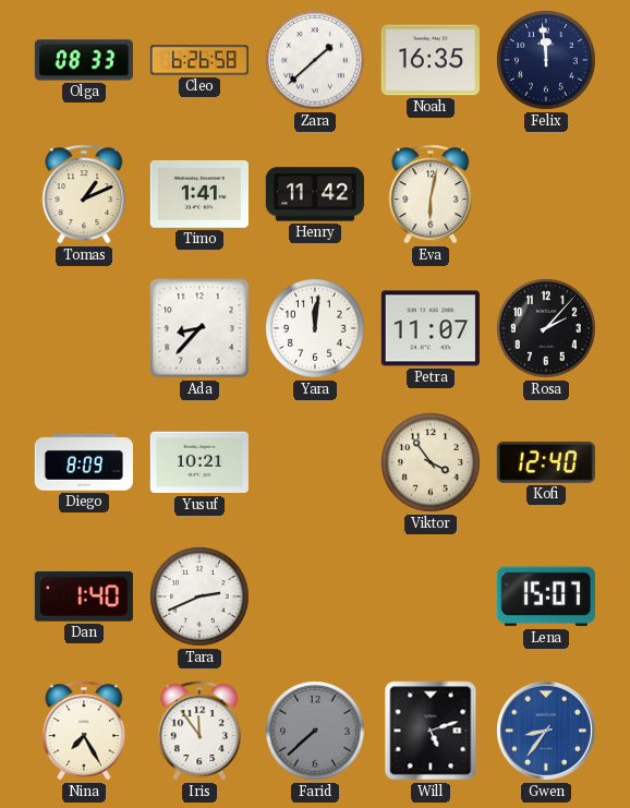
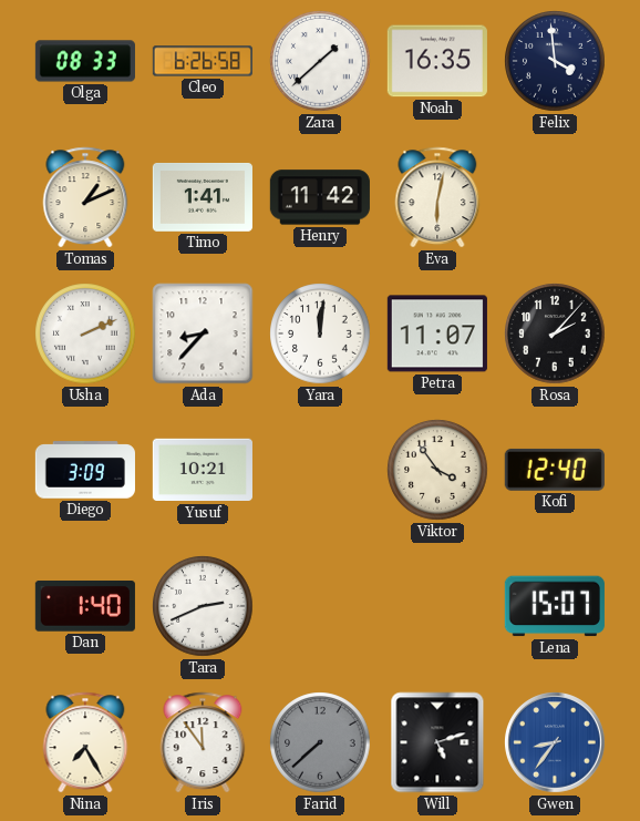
Felix: 11:59 -> 3:59
Usha: none -> 2:11
Diego: 8:09 -> 3:09
